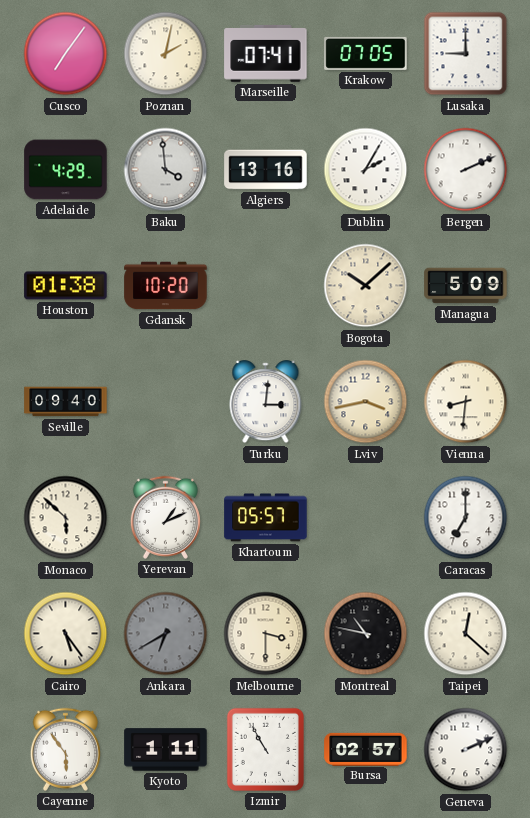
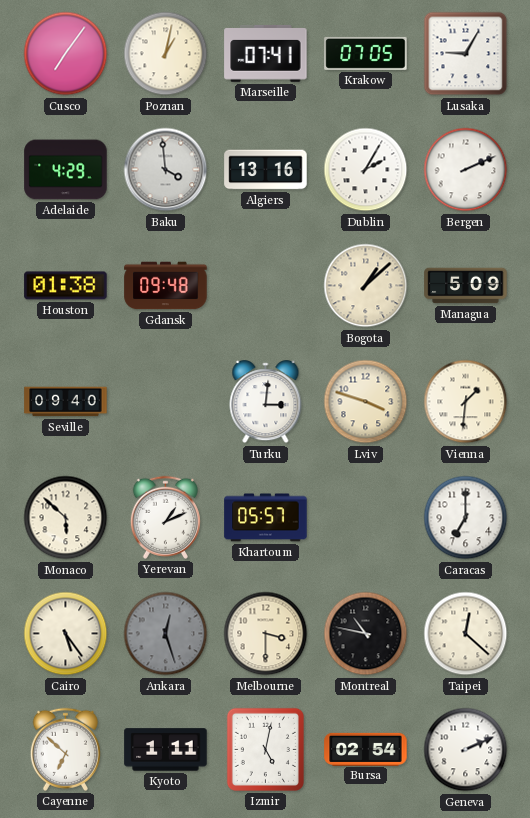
Poznan: 2:02 -> 1:02
Lusaka: 9:00 -> 9:05
Gdansk: 10:20 -> 09:48
Bogota: 10:08 -> 1:08
Lviv: 3:43 -> 3:48
Vienna: 8:31 -> 1:31
Ankara: 6:40 -> 12:27
Cayenne: 5:54 -> 6:52
Izmir: 10:55 -> 5:02
Bursa: 02:57 -> 02:54
